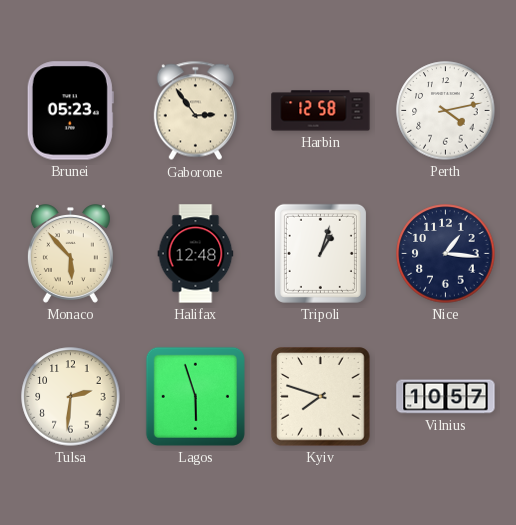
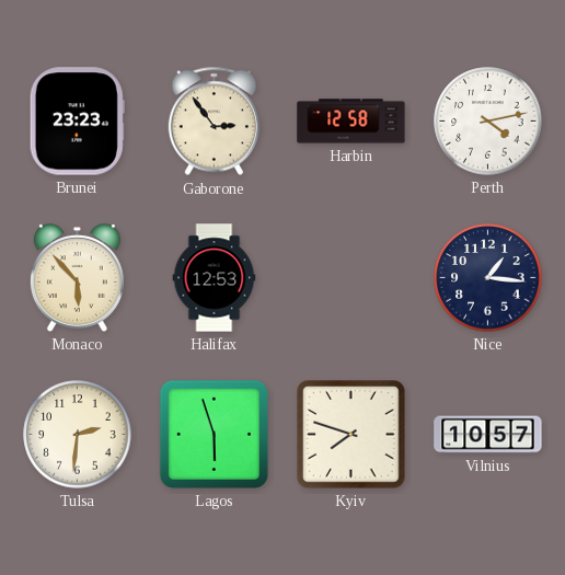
Brunei: 05:23 -> 23:23
Halifax: 12:48 -> 12:53
Tripoli: 1:03 -> none
